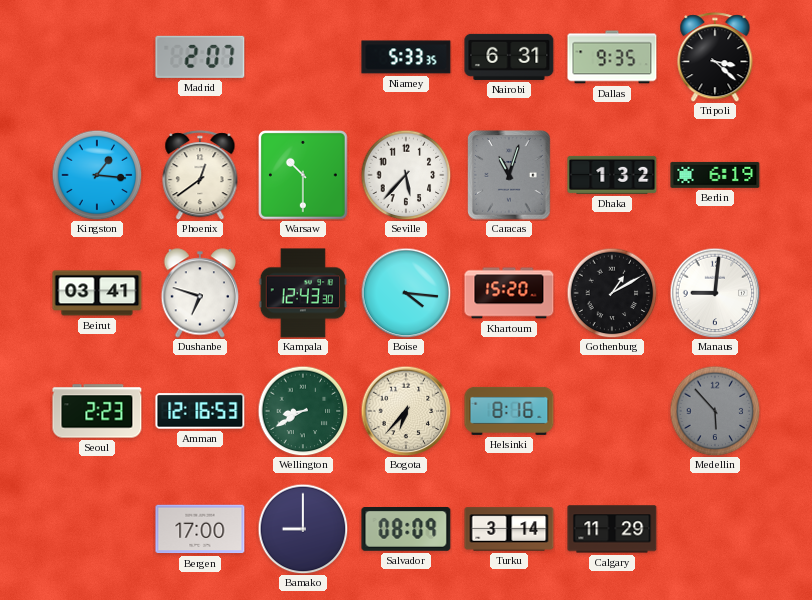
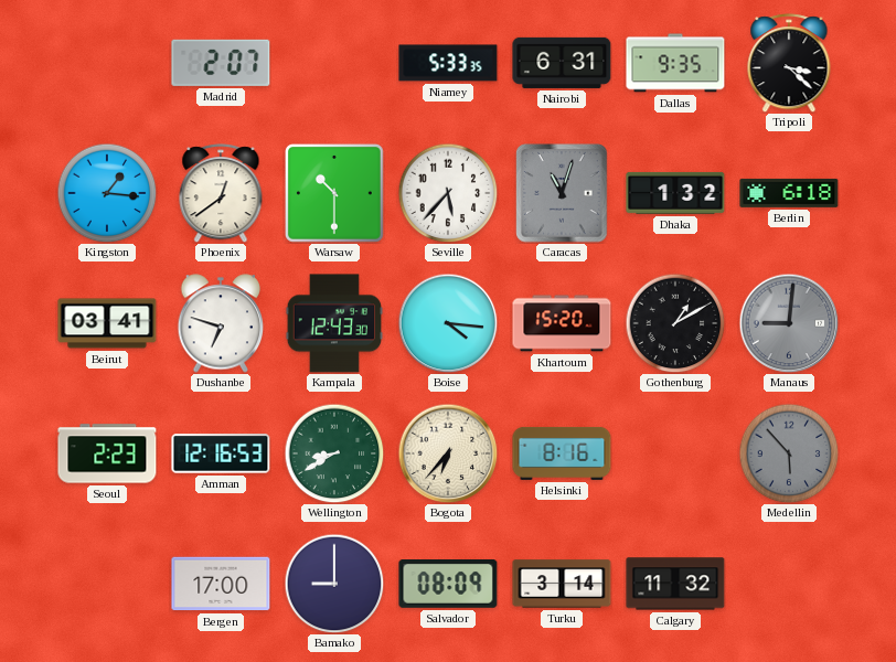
Berlin: 6:19 -> 6:18
Manaus dial: white -> grey
Calgary: 11:29 -> 11:32
